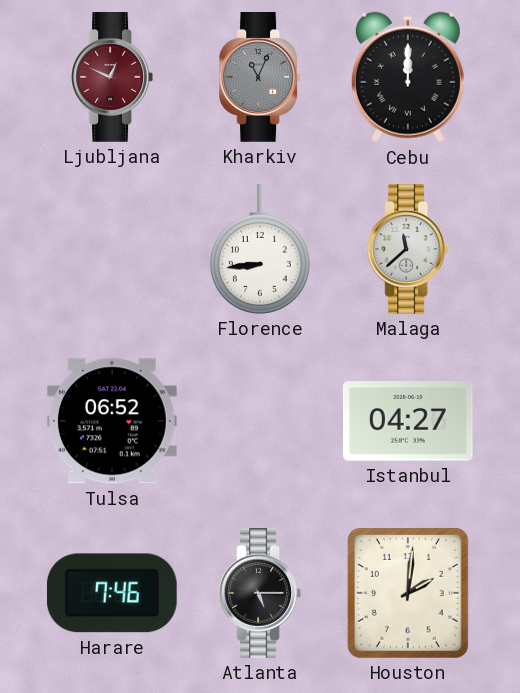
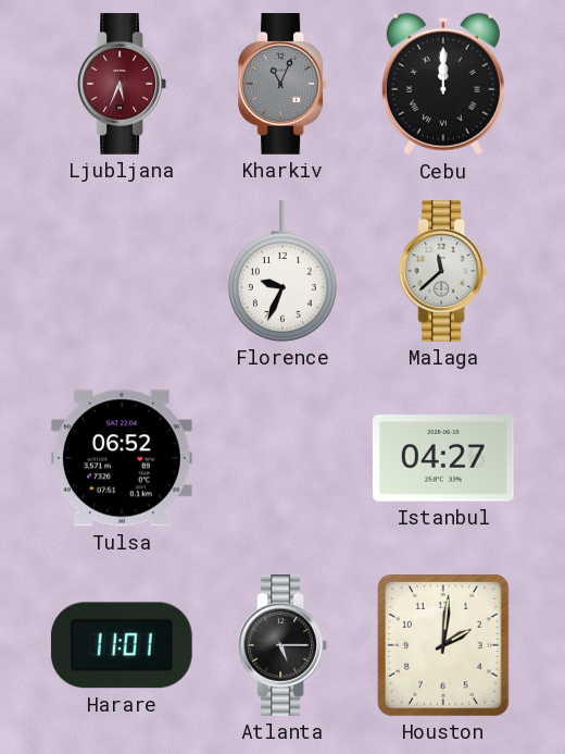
Ljubljana: 12:49 -> 5:34
Florence: 8:44 -> 9:34
Harare: 7:46 -> 11:01
